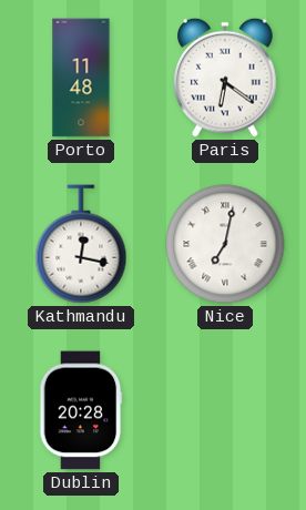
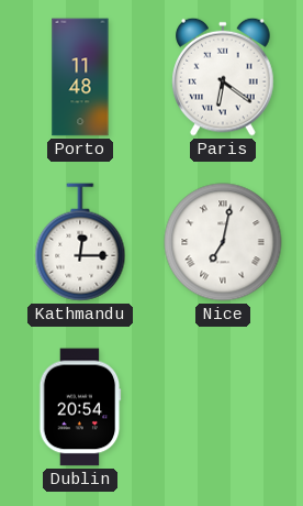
Kathmandu: 12:17 -> 12:15
Dublin: 20:28 -> 20:54
